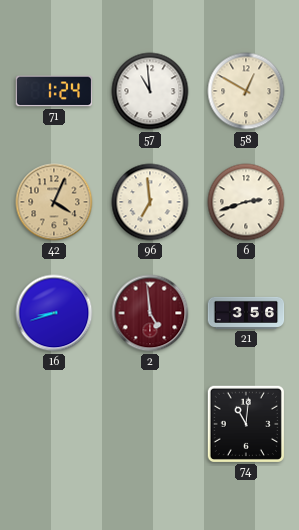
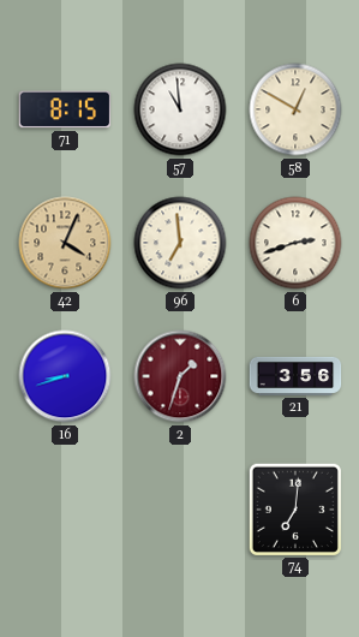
71: 1:24 -> 8:15
2: 4:59 -> 1:33
74: 11:01 -> 7:01
